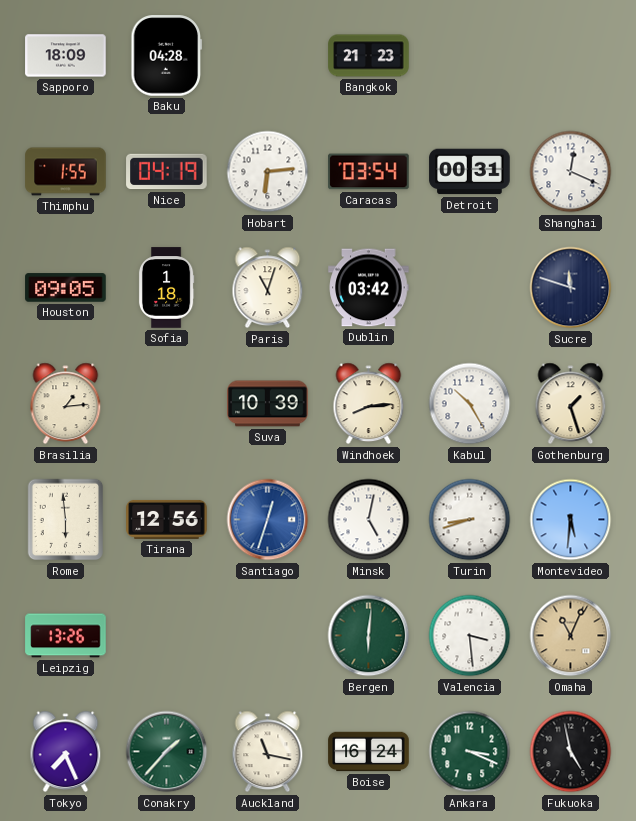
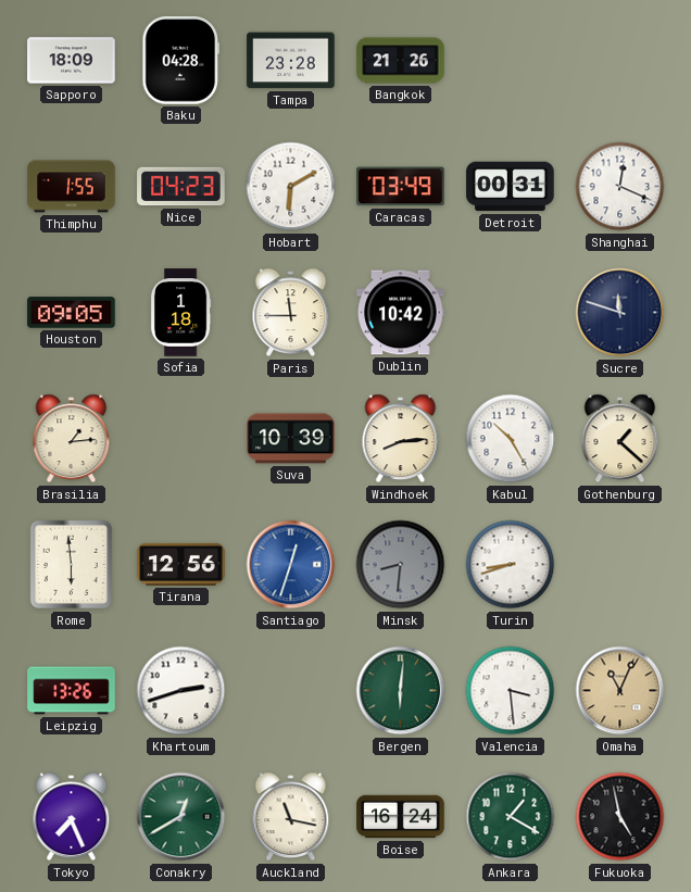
Tampa: none -> 23:28
Bangkok: 21:23 -> 21:26
Nice: 04:19 -> 04:23
Hobart: 6:14 -> 6:10
Caracas: 03:54 -> 03:49
Paris: 11:03 -> 11:45
Dublin: 03:42 -> 10:42
Gothenburg: 1:27 -> 1:22
Minsk: 5:02 -> 8:31
Minsk dial: white -> grey
Montevideo: 5:31 -> none
Khartoum: none -> 2:42
Conakry: 1:37 -> 12:40
Ankara: 3:19 -> 1:20
